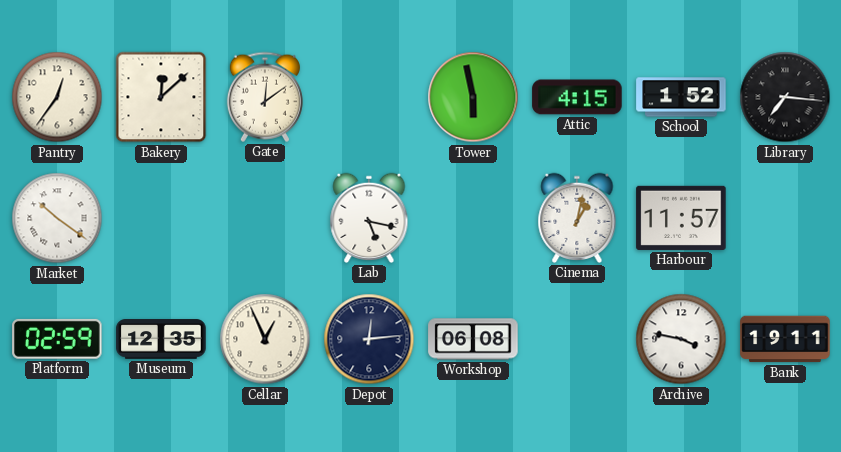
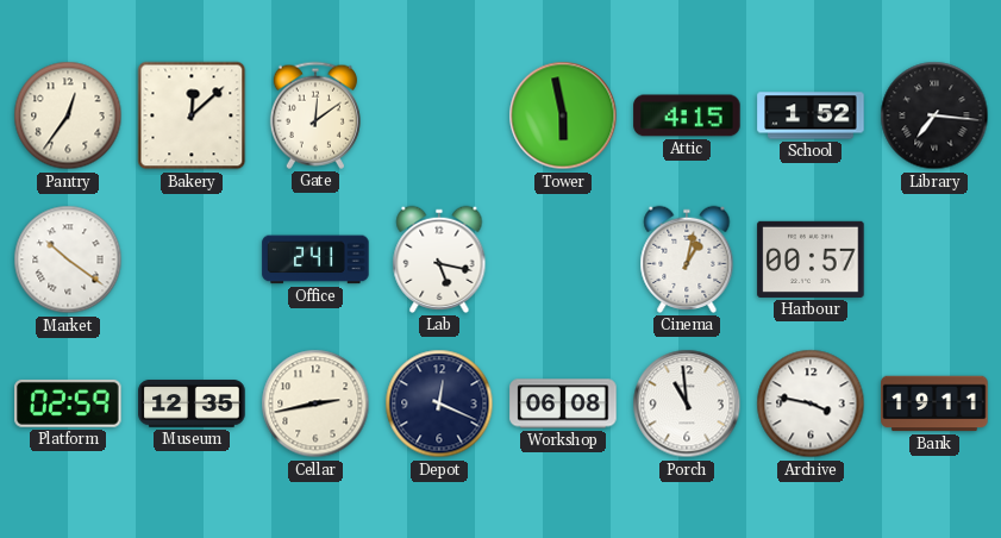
Office: none -> 2:41
Harbour: 11:57 -> 00:57
Cellar: 12:56 -> 2:43
Depot: 12:14 -> 12:19
Porch: none -> 10:59
